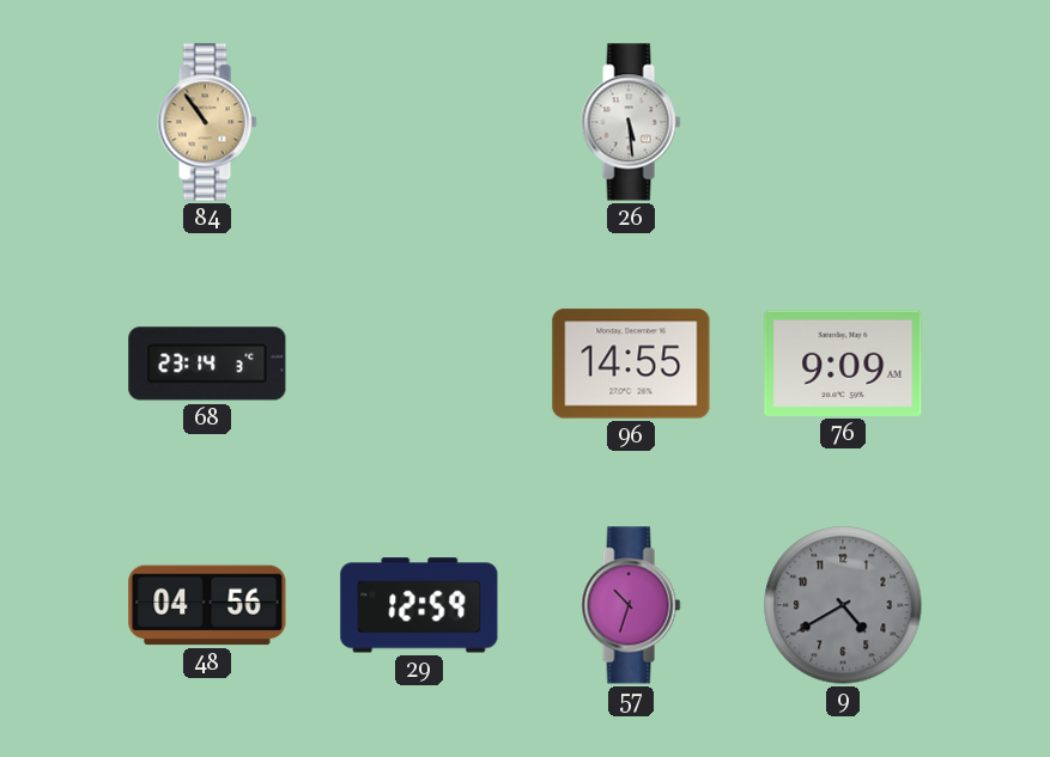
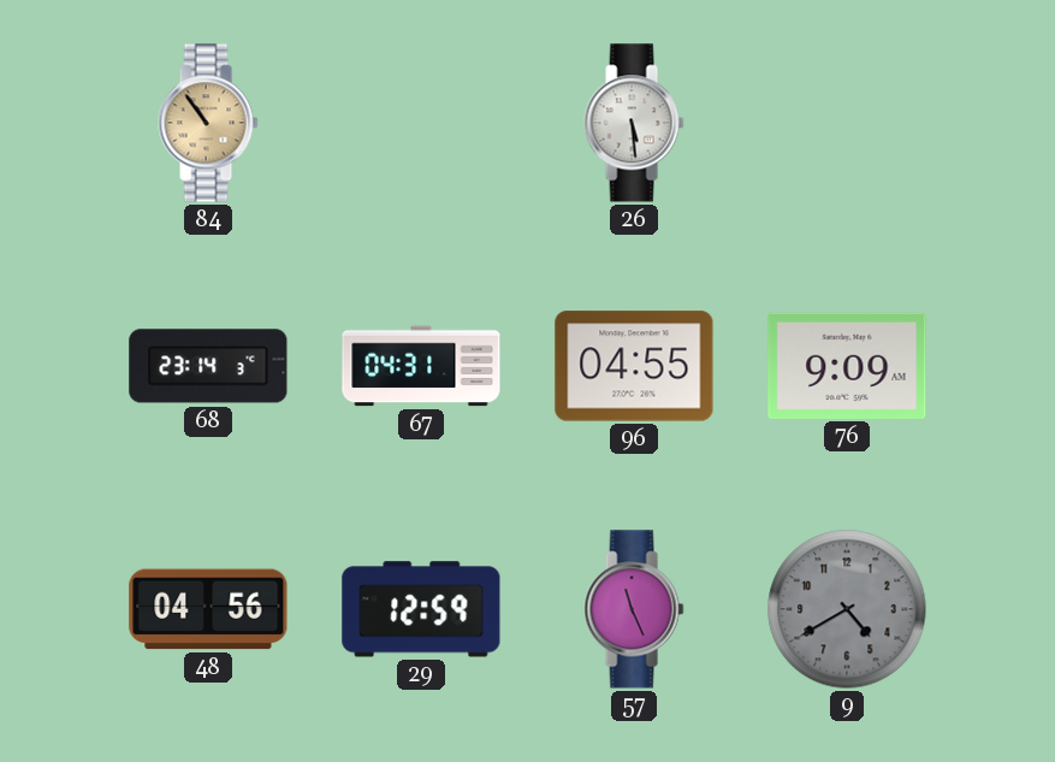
67: none -> 04:31
96: 14:55 -> 04:55
57: 10:33 -> 11:26
